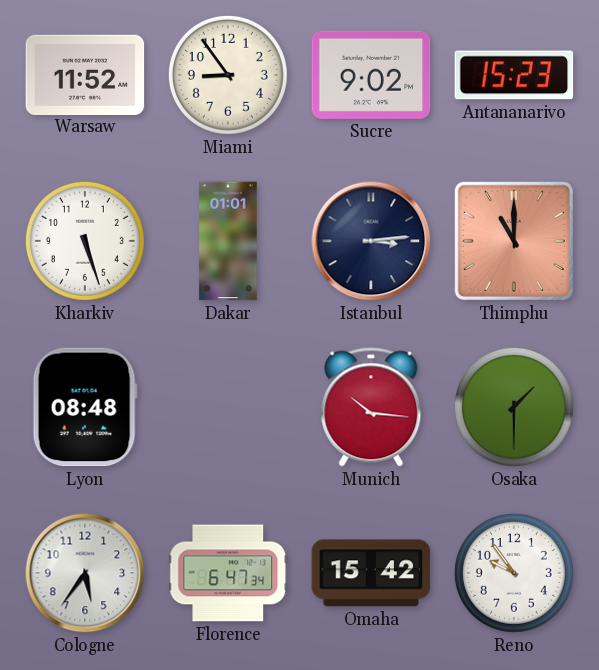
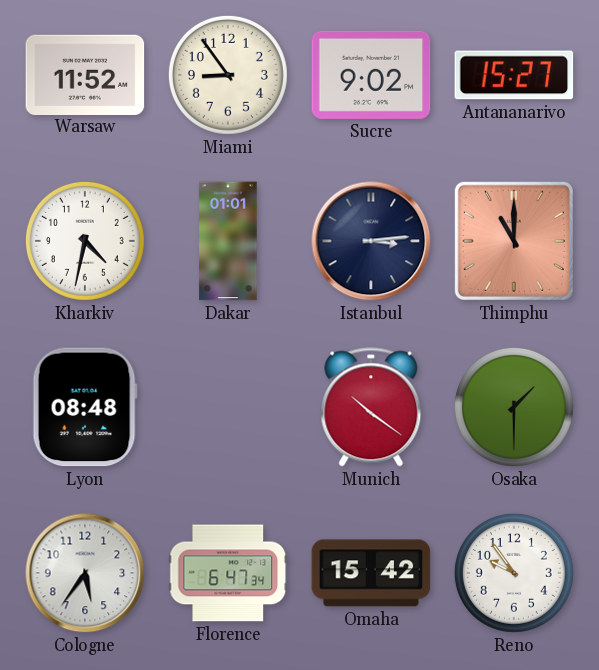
Antananarivo: 15:23 -> 15:27
Kharkiv: 5:27 -> 4:32
Munich: 10:16 -> 10:21
